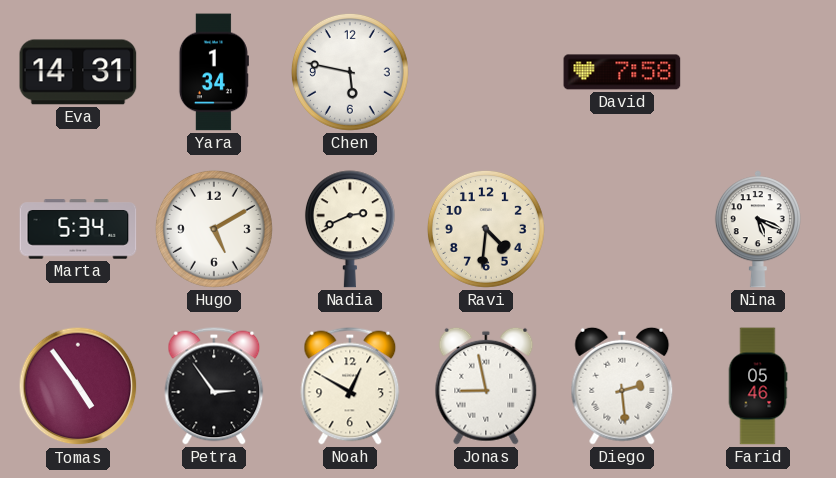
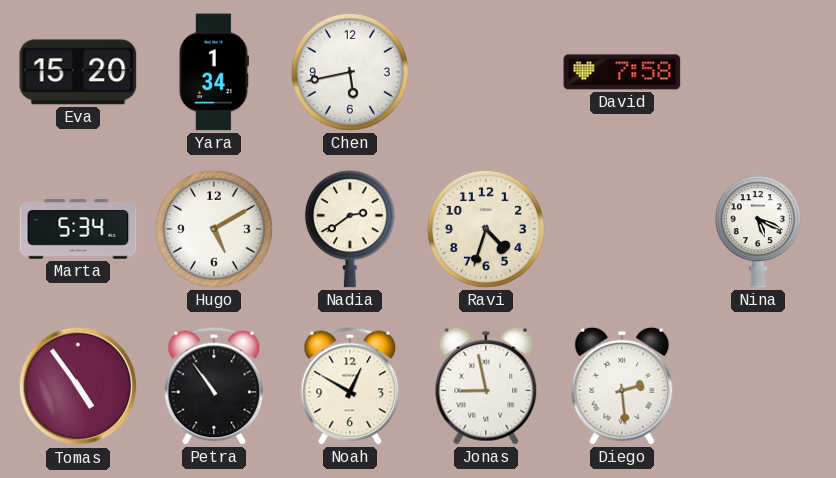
Eva: 14:31 -> 15:20
Chen: 5:47 -> 5:43
Nadia: 2:41 -> 2:39
Ravi: 4:31 -> 4:33
Petra: 2:54 -> 10:54
Farid: 05:46 -> none
